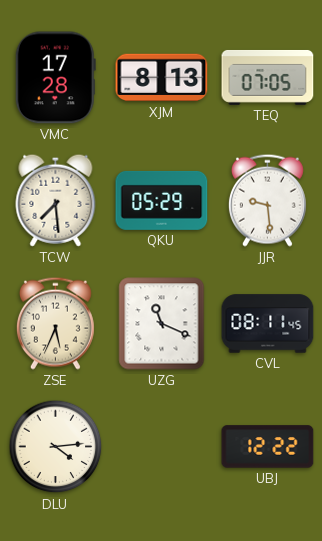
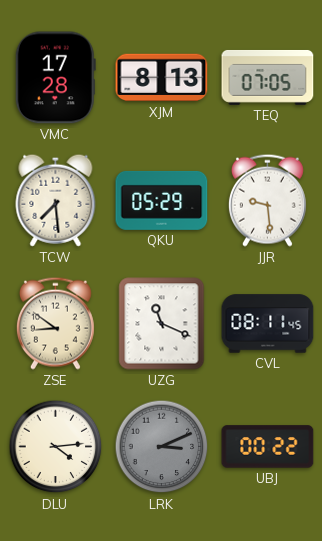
ZSE: 5:34 -> 8:51
LRK: none -> 3:11
UBJ: 12:22 -> 00:22
